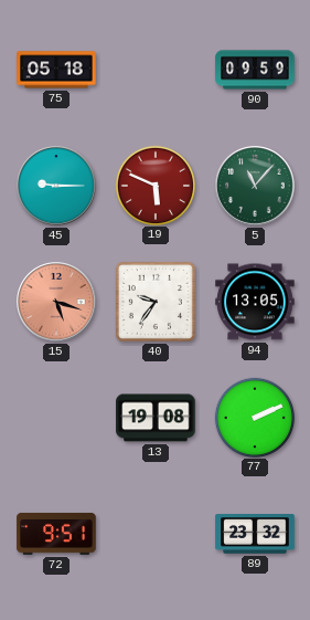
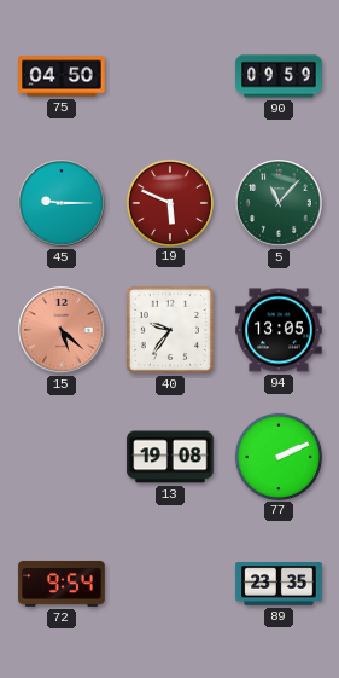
75: 05:18 -> 04:50
15: 5:18 -> 5:22
72: 9:51 -> 9:54
89: 23:32 -> 23:35
